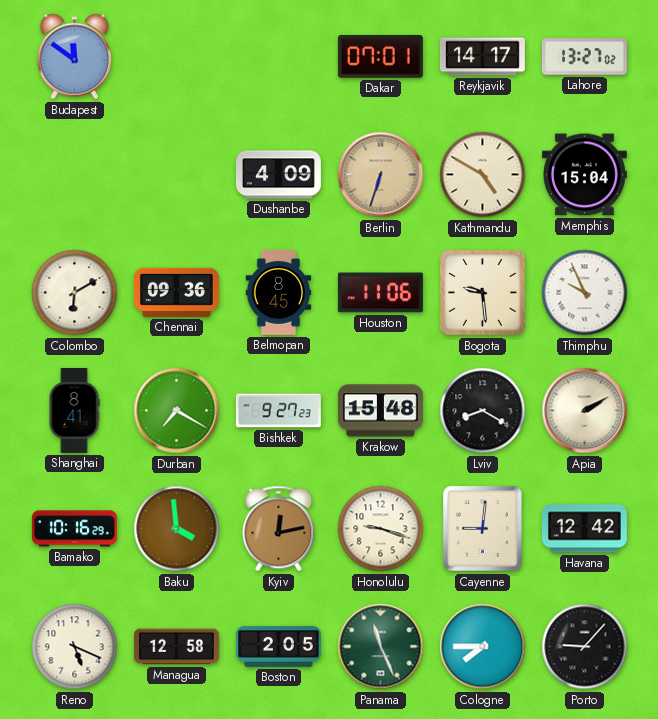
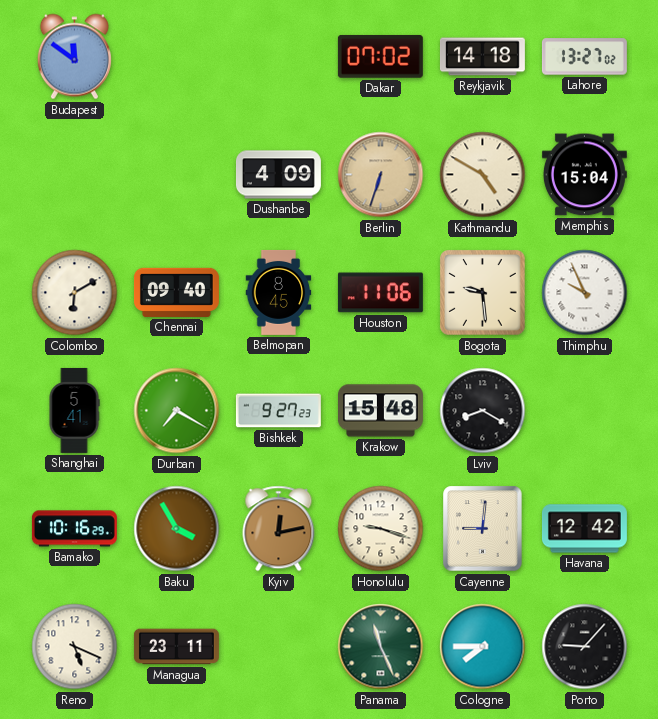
Dakar: 07:01 -> 07:02
Reykjavik: 14:17 -> 14:18
Chennai: 09:36 -> 09:40
Shanghai: 8:41 -> 5:41
Apia: 2:10 -> none
Baku: 3:59 -> 3:55
Managua: 12:58 -> 23:11
Boston: 2:05 -> none
